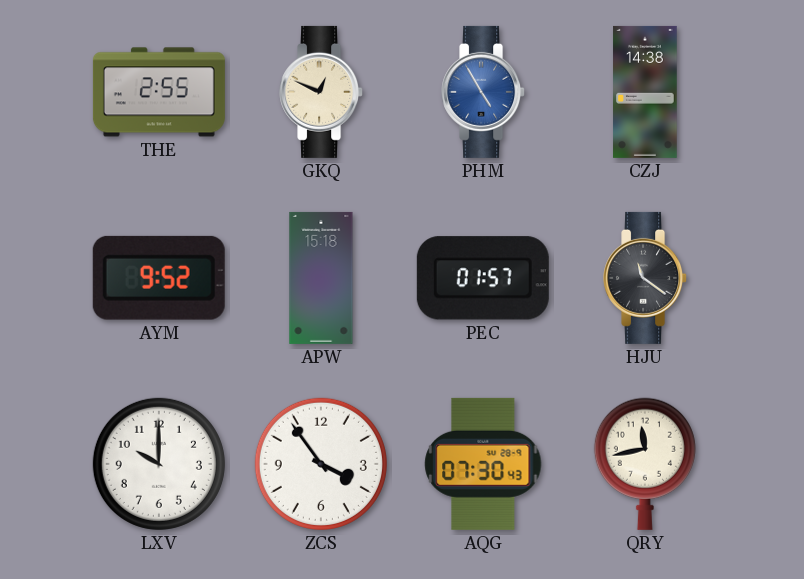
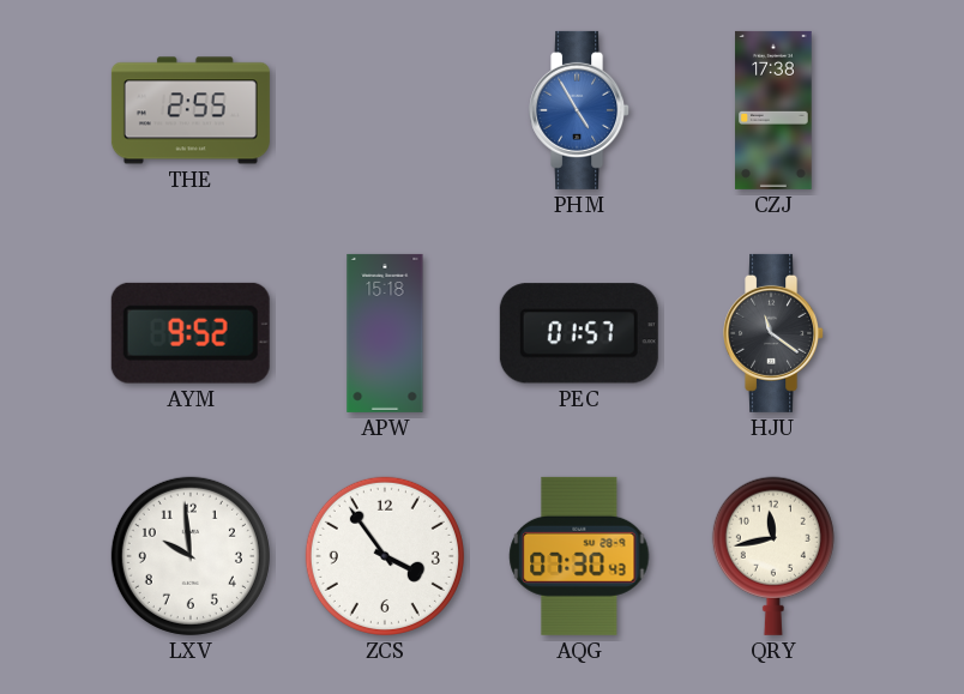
GKQ: 12:49 -> none
CZJ: 14:38 -> 17:38
LXV: 10:00 -> 9:59
